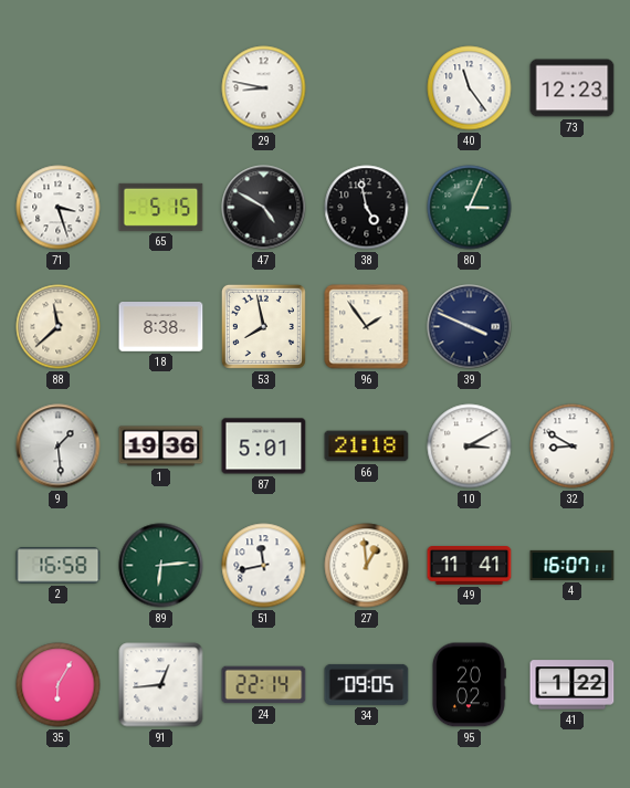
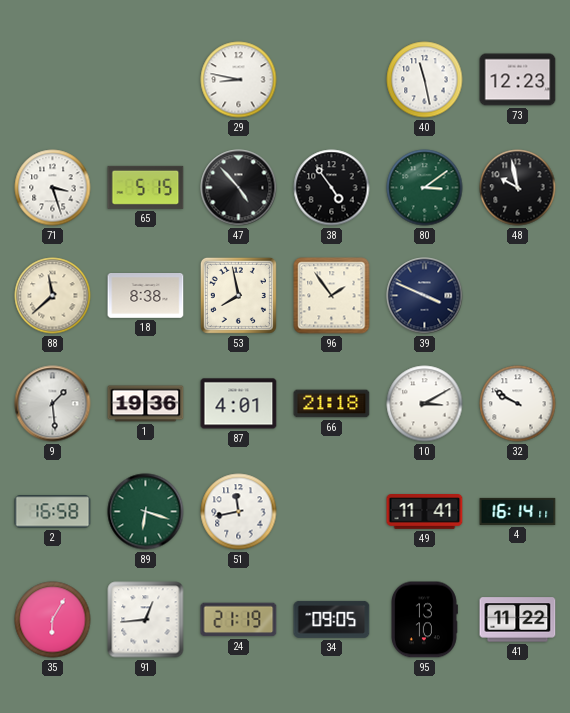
40: 11:24 -> 11:28
47: 4:50 -> 4:53
38: 4:58 -> 4:54
80: 3:04 -> 3:09
48: none -> 9:58
87: 5:01 -> 4:01
32: 8:50 -> 9:50
89: 6:14 -> 6:18
27: 12:59 -> none
4: 16:07 -> 16:14
24: 22:14 -> 21:19
95: 20:02 -> 13:10
41: 1:22 -> 11:22
